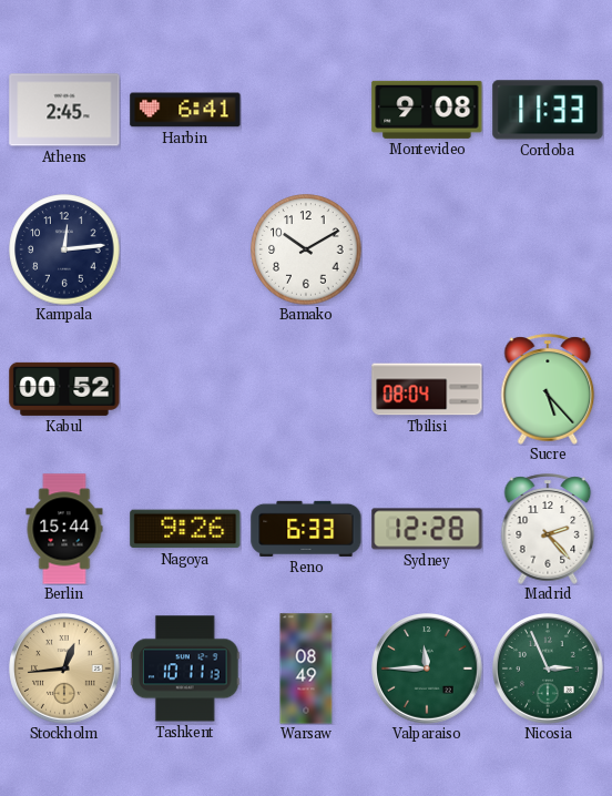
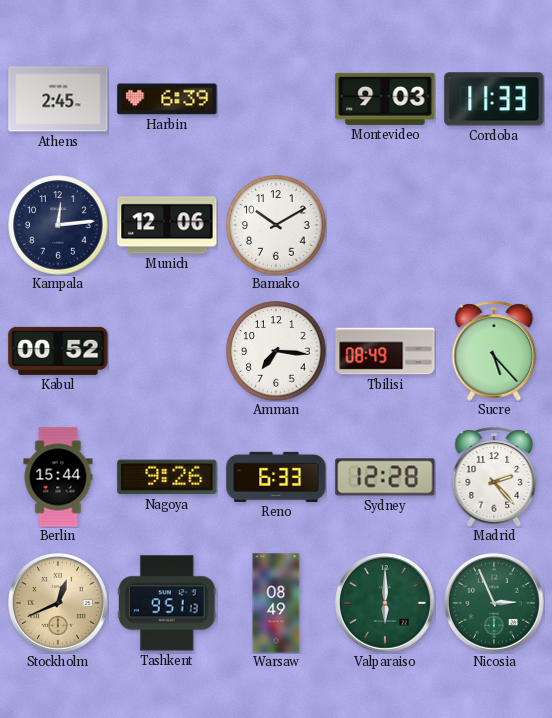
Harbin: 6:41 -> 6:39
Montevideo: 9:08 -> 9:03
Munich: none -> 12:06
Amman: none -> 7:16
Tbilisi: 08:04 -> 08:49
Stockholm: 12:44 -> 12:41
Tashkent: 10:11 -> 9:51
Valparaiso: 11:45 -> 6:00
